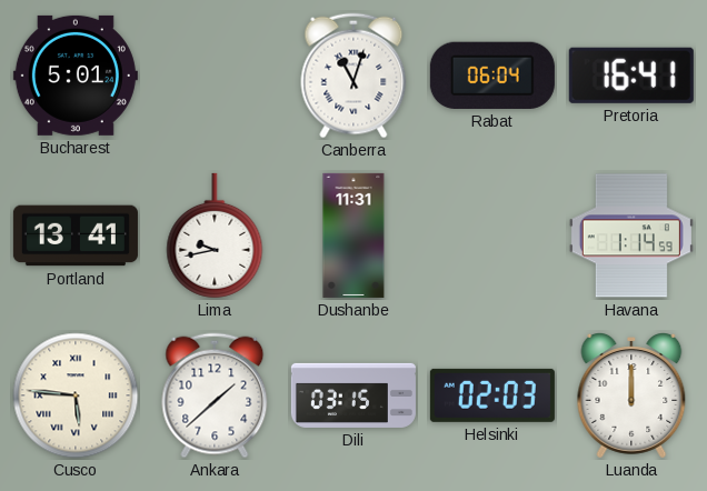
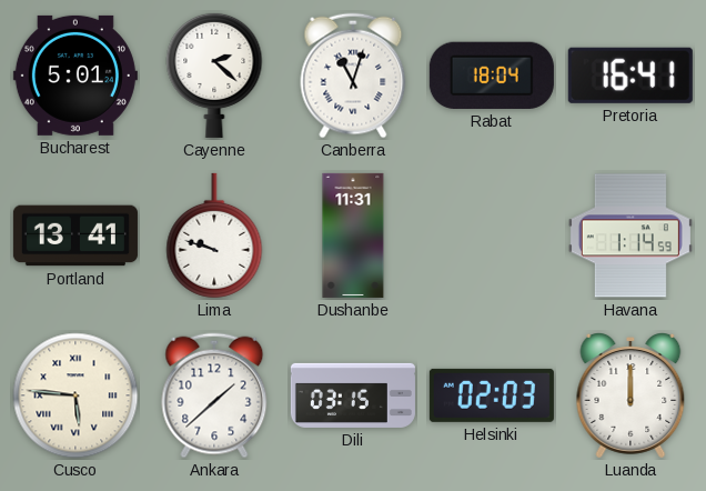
Cayenne: none -> 2:22
Rabat: 06:04 -> 18:04
Lima: 9:43 -> 9:48
